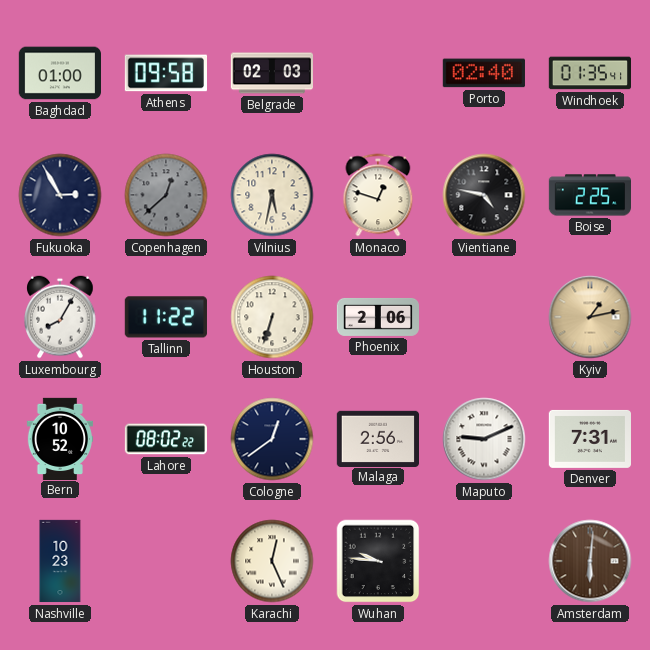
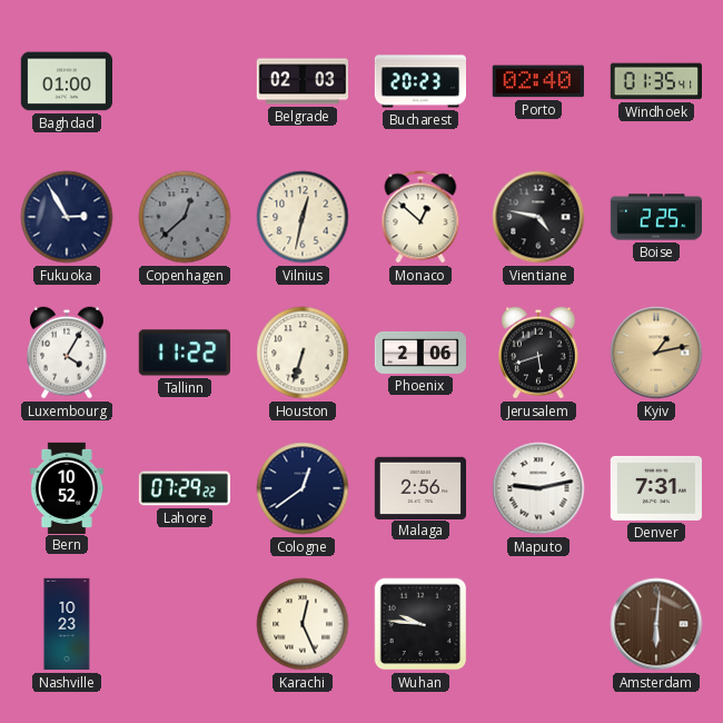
Athens: 09:58 -> none
Bucharest: none -> 20:23
Vilnius: 5:32 -> 12:32
Monaco: 12:48 -> 12:52
Luxembourg: 8:05 -> 4:05
Jerusalem: none -> 5:42
Lahore: 08:02 -> 07:29
Maputo: 9:11 -> 9:13
